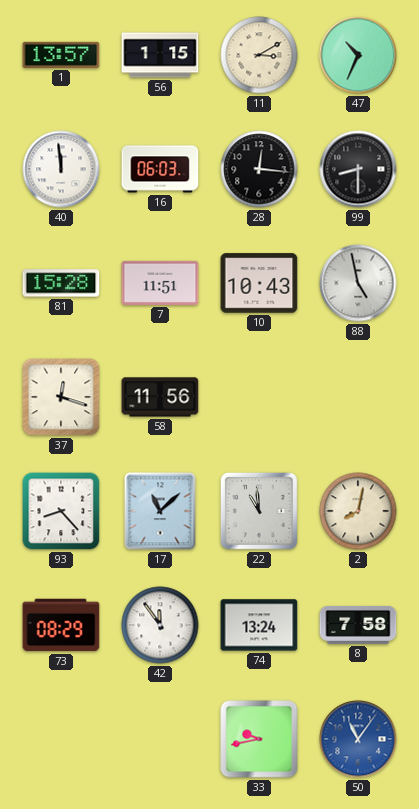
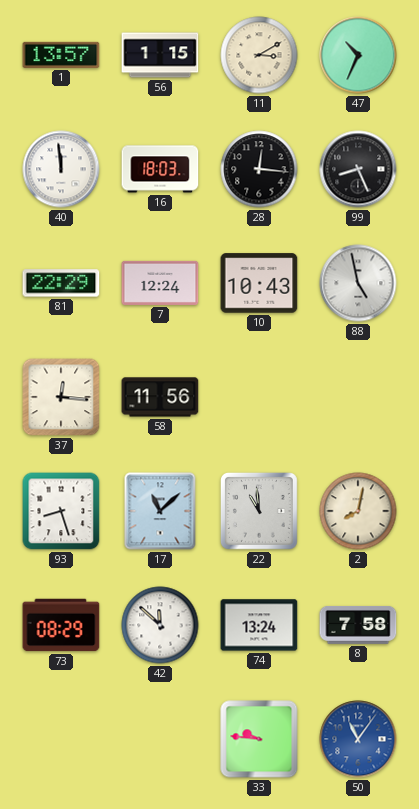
16: 06:03 -> 18:03
99: 8:30 -> 8:26
81: 15:28 -> 22:29
7: 11:51 -> 12:24
37: 12:18 -> 12:16
93: 8:23 -> 8:27
42: 11:54 -> 11:52
33: 9:43 -> 9:46
